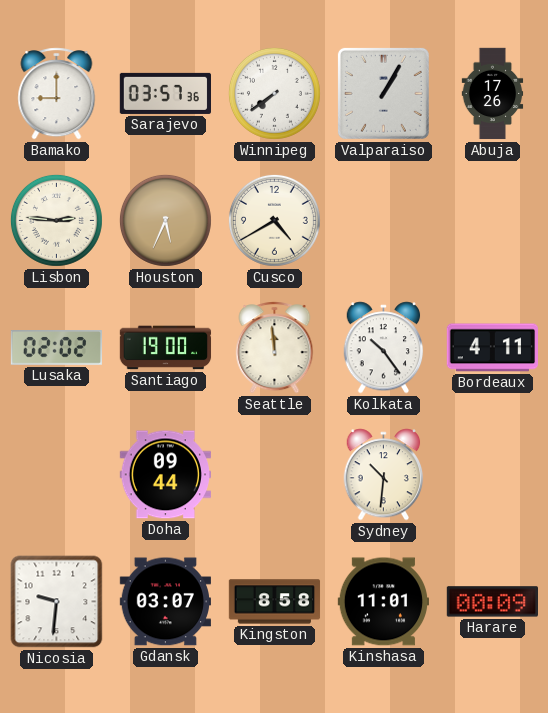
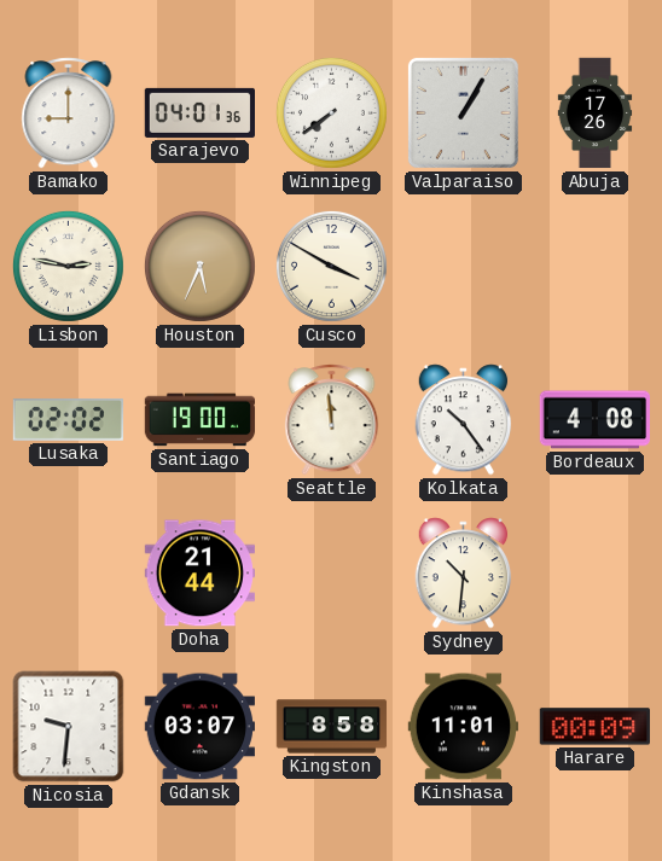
Sarajevo: 03:57 -> 04:01
Lisbon: 2:46 -> 2:47
Cusco: 4:40 -> 3:50
Bordeaux: 4:11 -> 4:08
Doha: 09:44 -> 21:44
